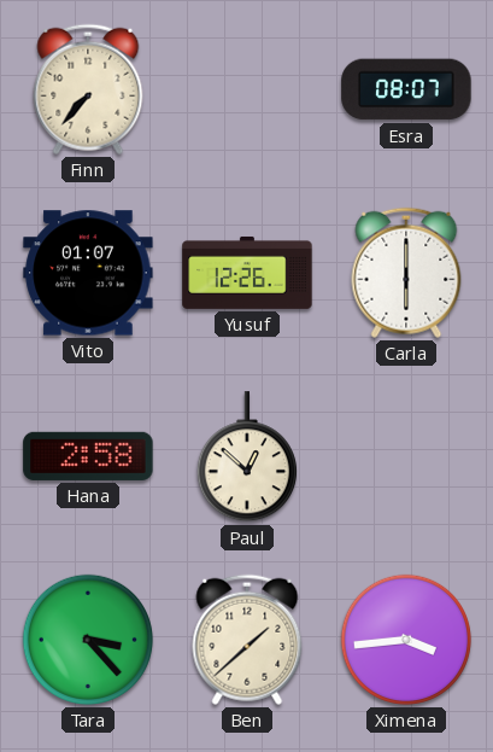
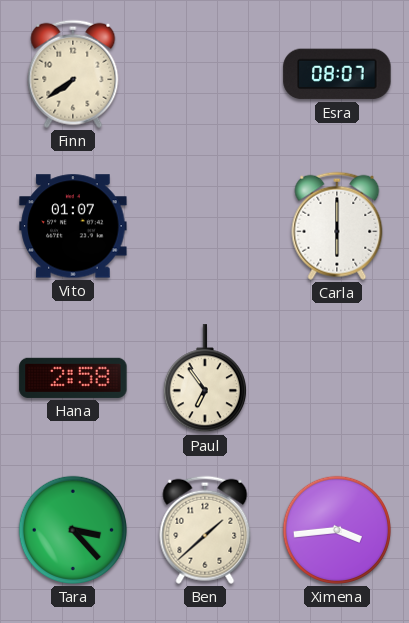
Finn: 7:37 -> 7:39
Yusuf: 12:26 -> none
Paul: 12:52 -> 6:54
